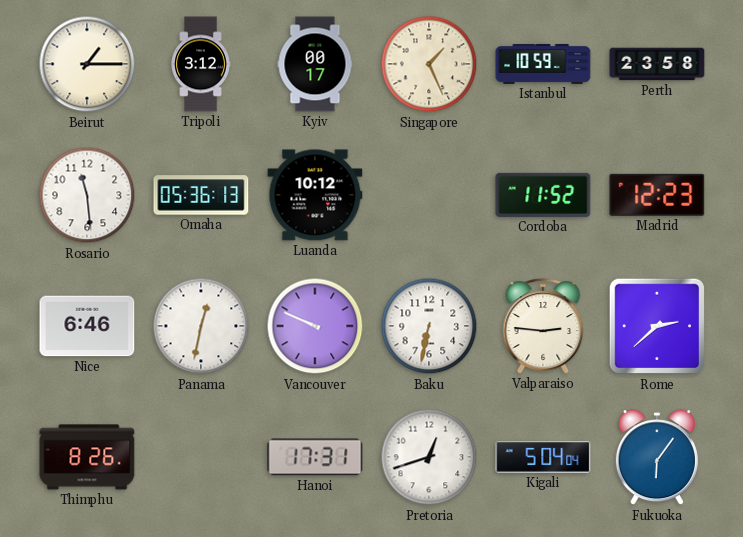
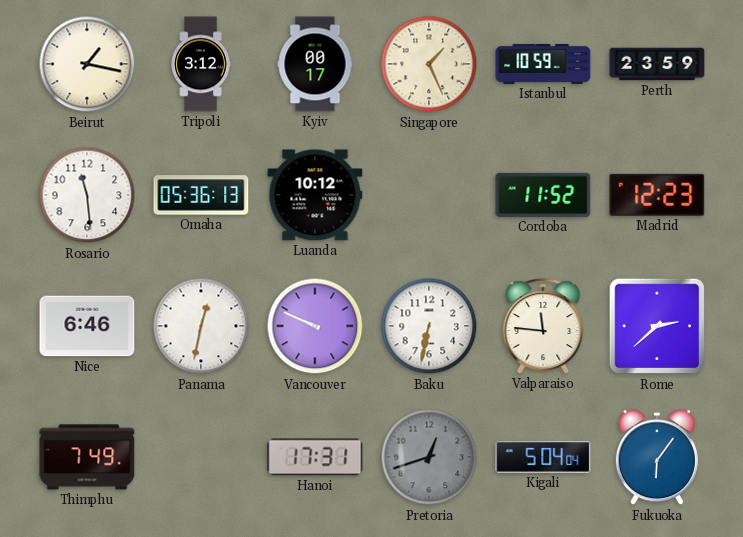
Beirut: 1:15 -> 1:17
Perth: 23:58 -> 23:59
Valparaiso: 2:46 -> 11:46
Thimphu: 8:26 -> 7:49
Pretoria dial: white -> grey
